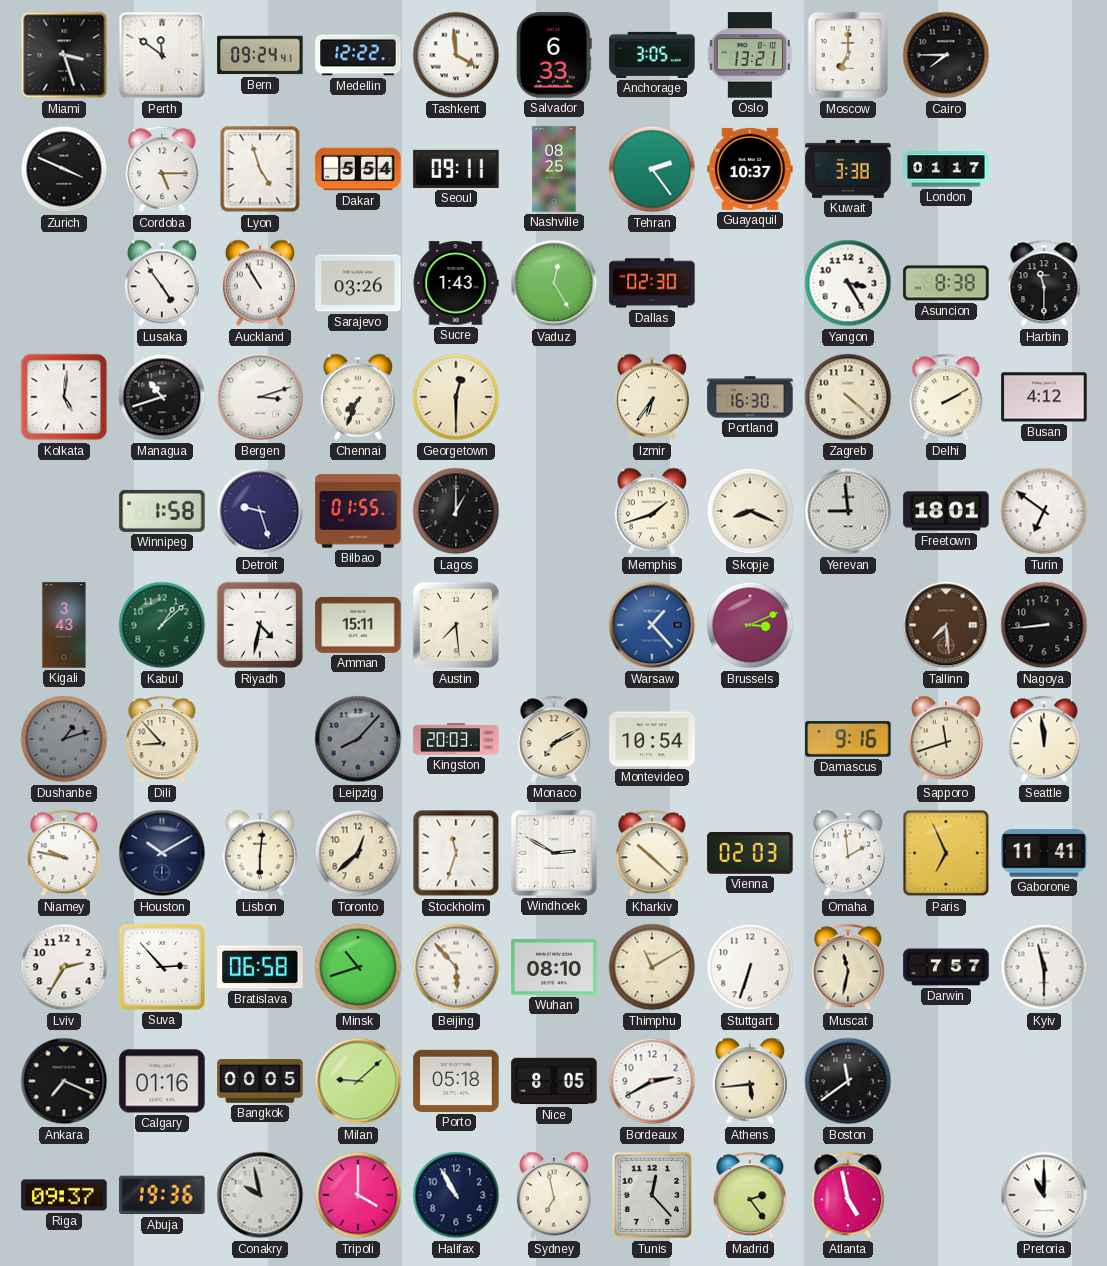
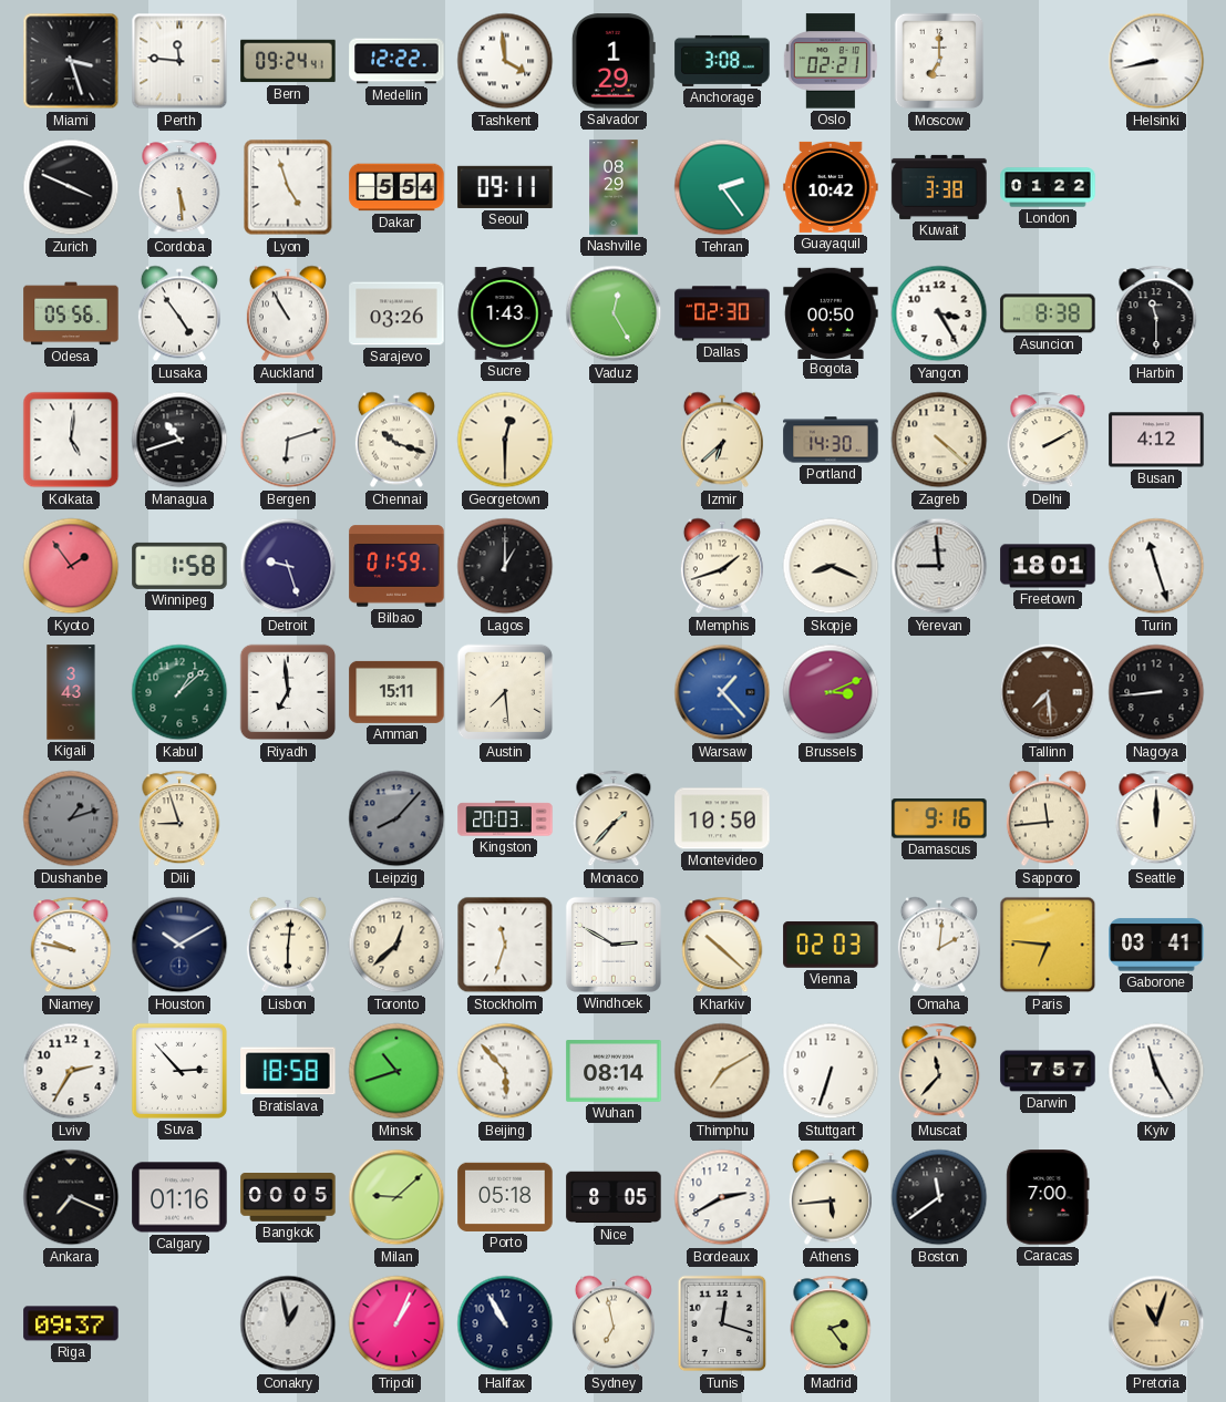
Perth: 11:51 -> 11:46
Salvador: 6:33 -> 1:29
Anchorage: 3:05 -> 3:08
Oslo: 13:21 -> 02:21
Cairo: 7:45 -> none
Helsinki: none -> 8:43
Cordoba: 5:15 -> 5:29
Nashville: 08:25 -> 08:29
Guayaquil: 10:37 -> 10:42
London: 01:17 -> 01:22
Odesa: none -> 05:56
Bogota: none -> 00:50
Bergen: 3:12 -> 6:12
Chennai: 7:34 -> 10:18
Izmir: 6:36 -> 6:38
Portland: 16:30 -> 14:30
Kyoto: none -> 1:54
Bilbao: 01:55 -> 01:59
Turin: 6:51 -> 11:27
Riyadh: 4:32 -> 6:59
Dili: 8:53 -> 8:57
Monaco: 7:10 -> 1:37
Montevideo: 10:54 -> 10:50
Sapporo: 11:42 -> 11:44
Seattle: 11:59 -> 12:00
Omaha: 1:59 -> 2:01
Paris: 6:56 -> 6:46
Gaborone: 11:41 -> 03:41
Bratislava: 06:58 -> 18:58
Wuhan: 08:10 -> 08:14
Thimphu: 11:10 -> 7:10
Muscat: 11:32 -> 11:37
Kyiv: 11:30 -> 11:25
Caracas: none -> 7:00
Abuja: 19:36 -> none
Conakry: 9:58 -> 12:58
Tripoli: 4:00 -> 1:04
Tunis: 12:23 -> 12:18
Atlanta: 4:58 -> none
Pretoria: 11:00 -> 11:03
Pretoria dial: white -> champagne
